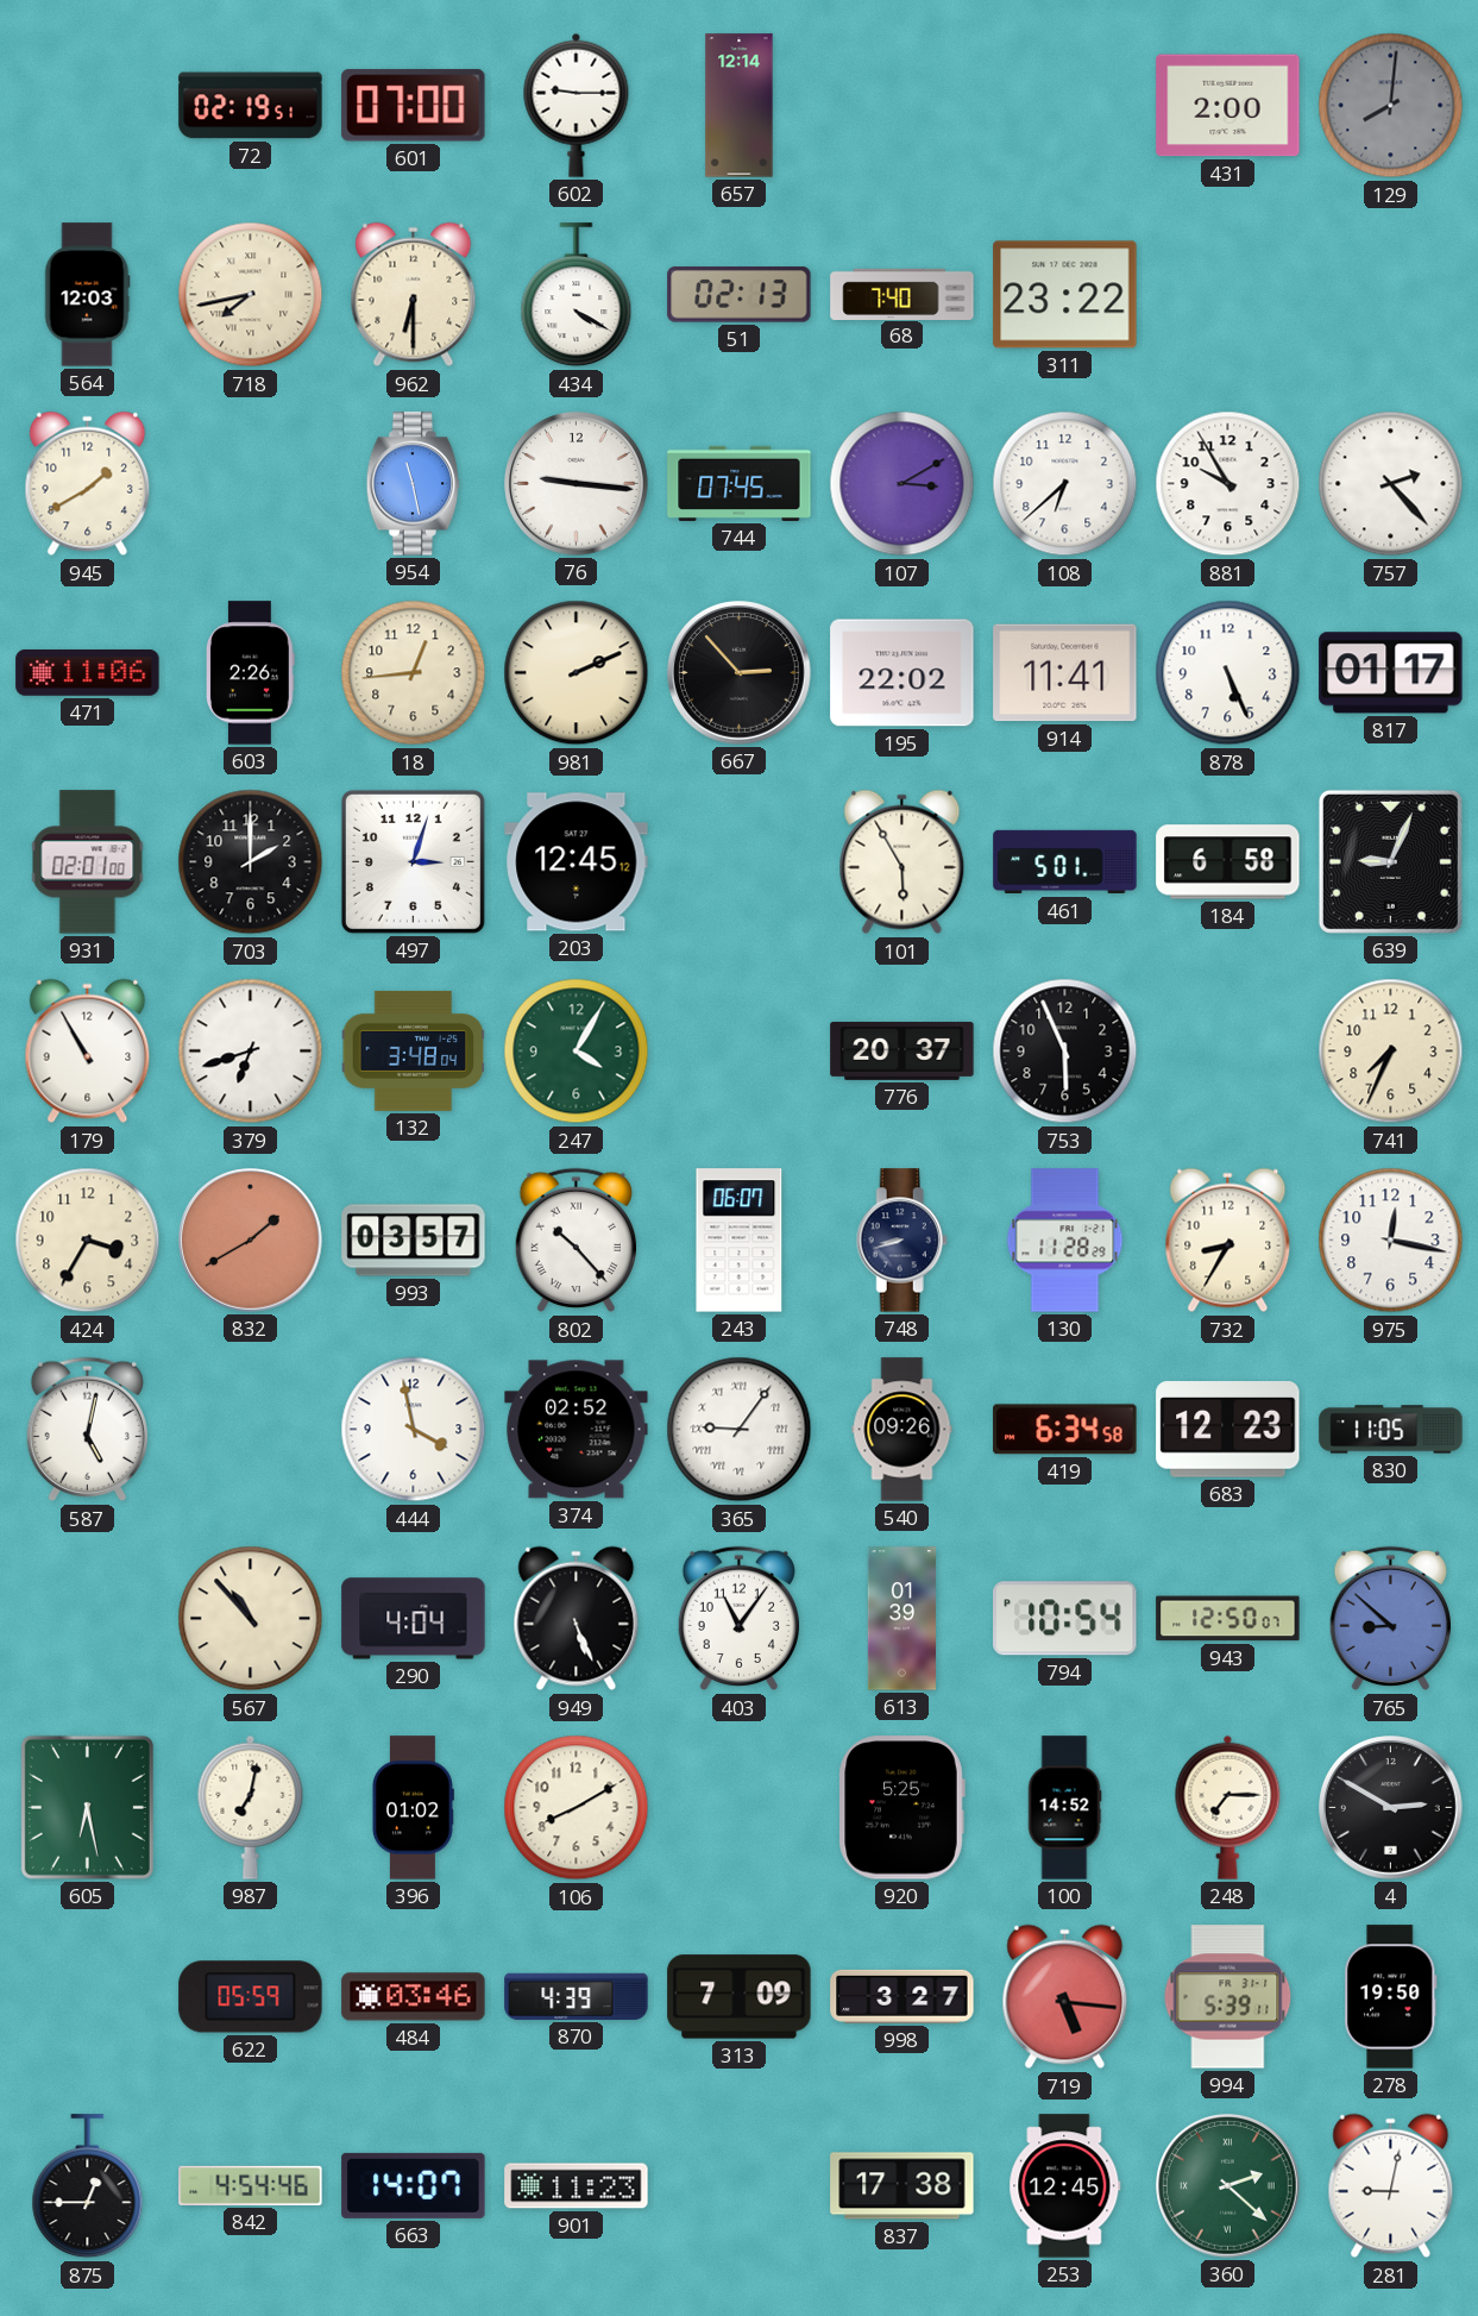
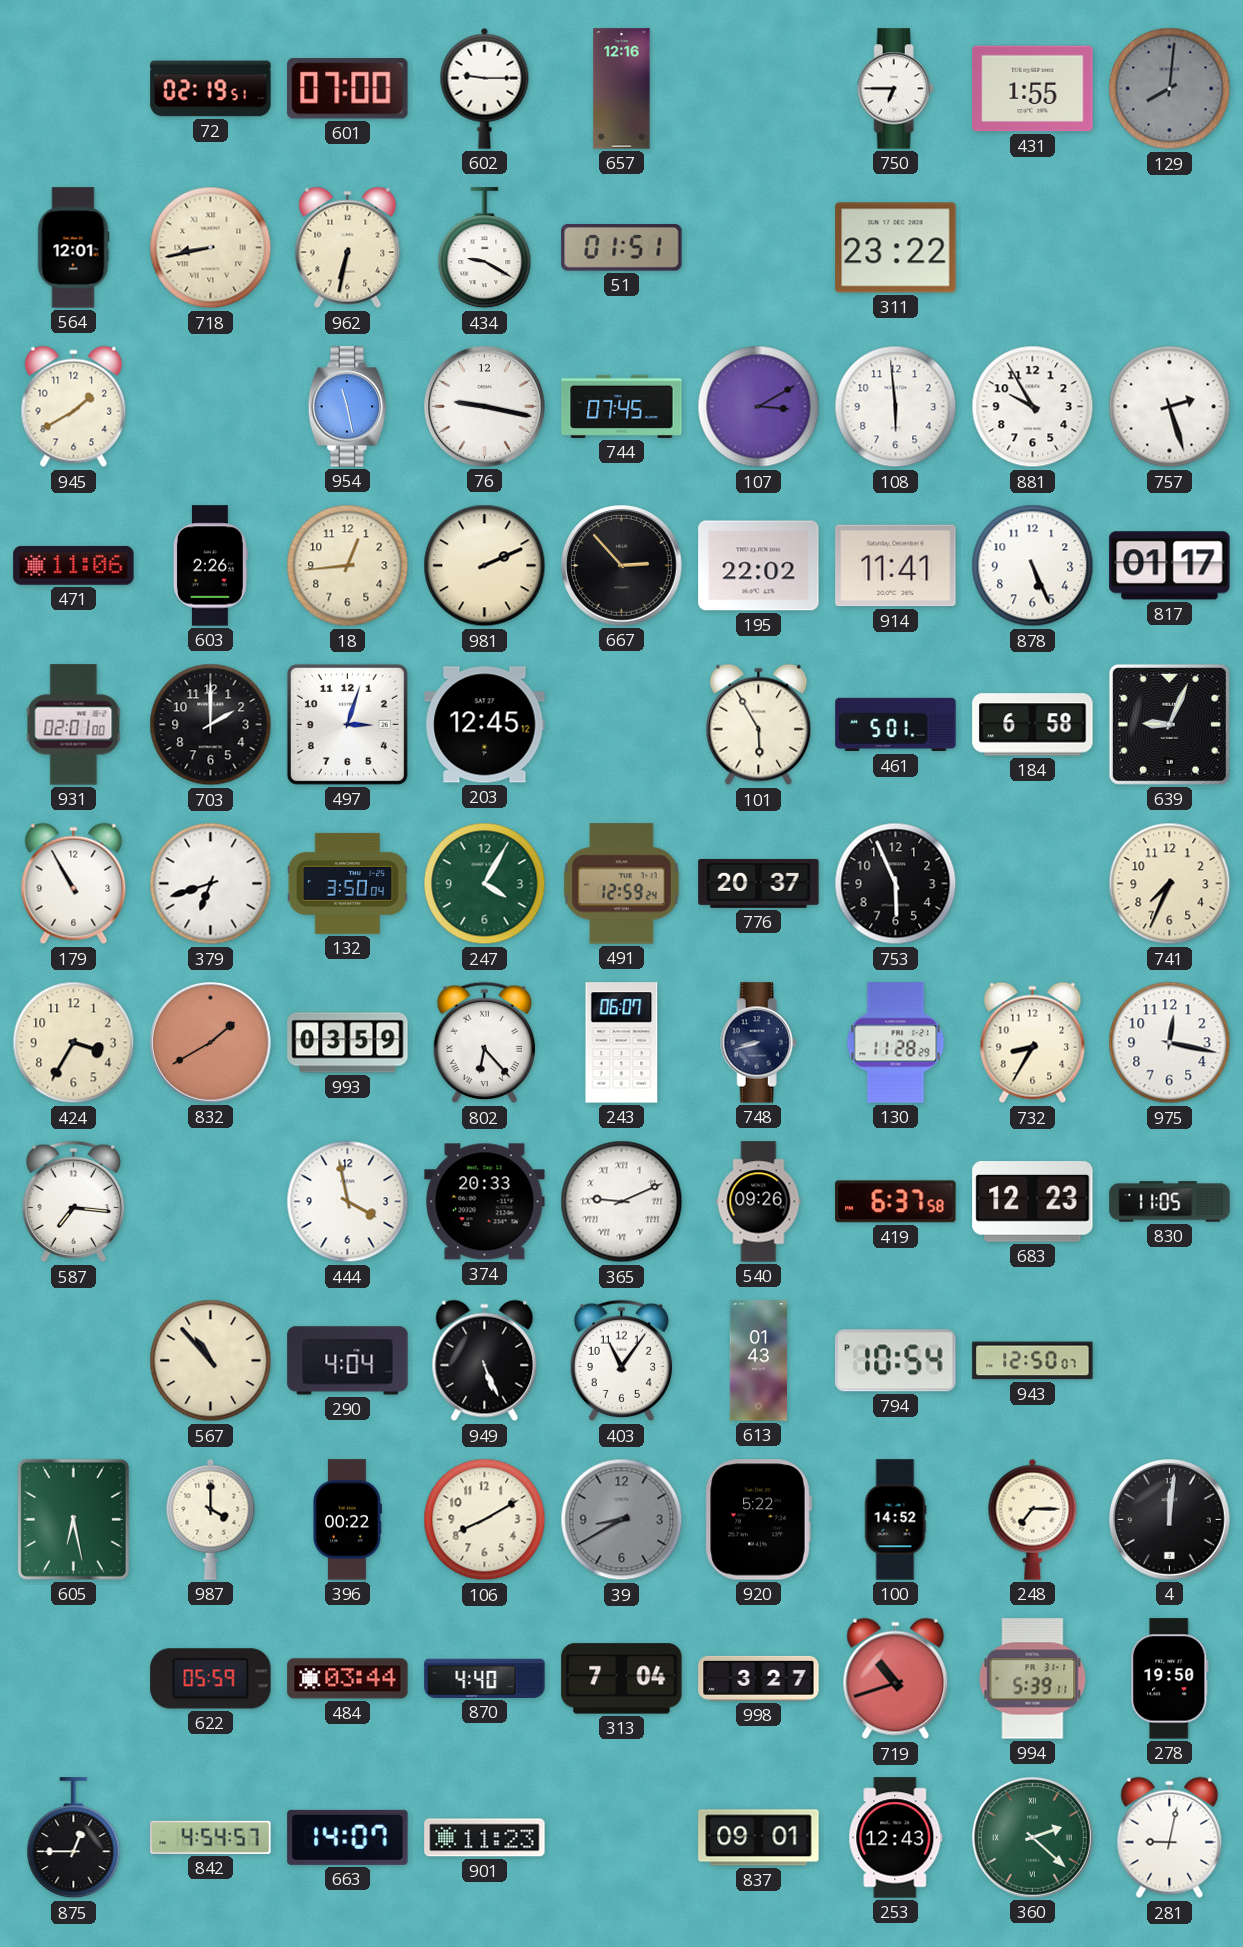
657: 12:14 -> 12:16
750: none -> 6:45
431: 2:00 -> 1:55
564: 12:03 -> 12:01
718: 7:43 -> 8:43
962: 6:30 -> 6:32
434: 4:20 -> 9:20
51: 02:13 -> 01:51
68: 7:40 -> none
76: 9:16 -> 9:17
108: 6:38 -> 5:59
757: 2:23 -> 2:27
132: 3:48 -> 3:50
491: none -> 12:59
993: 03:57 -> 03:59
802: 10:23 -> 6:23
587: 5:02 -> 7:16
374: 02:52 -> 20:33
365: 9:06 -> 9:11
419: 6:34 -> 6:37
613: 01:39 -> 01:43
765: 8:52 -> none
987: 7:02 -> 4:00
396: 01:02 -> 00:22
39: none -> 8:40
920: 5:25 -> 5:22
4: 2:50 -> 12:01
484: 03:46 -> 03:44
870: 4:39 -> 4:40
313: 7:09 -> 7:04
719: 5:16 -> 10:42
842: 4:54:46 -> 4:54:57
837: 17:38 -> 09:01
253: 12:45 -> 12:43
